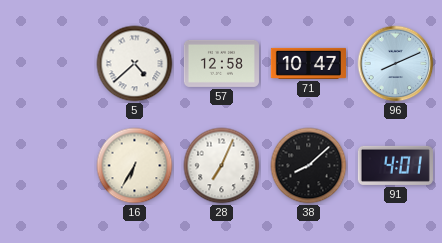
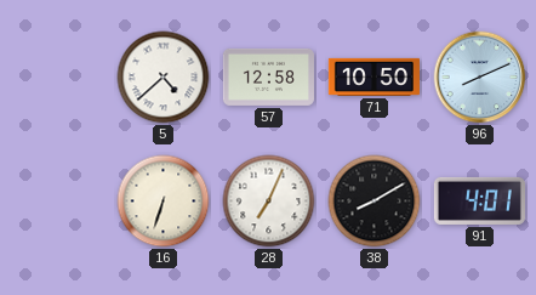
71: 10:47 -> 10:50
16: 6:35 -> 6:33
38: 8:08 -> 8:10
